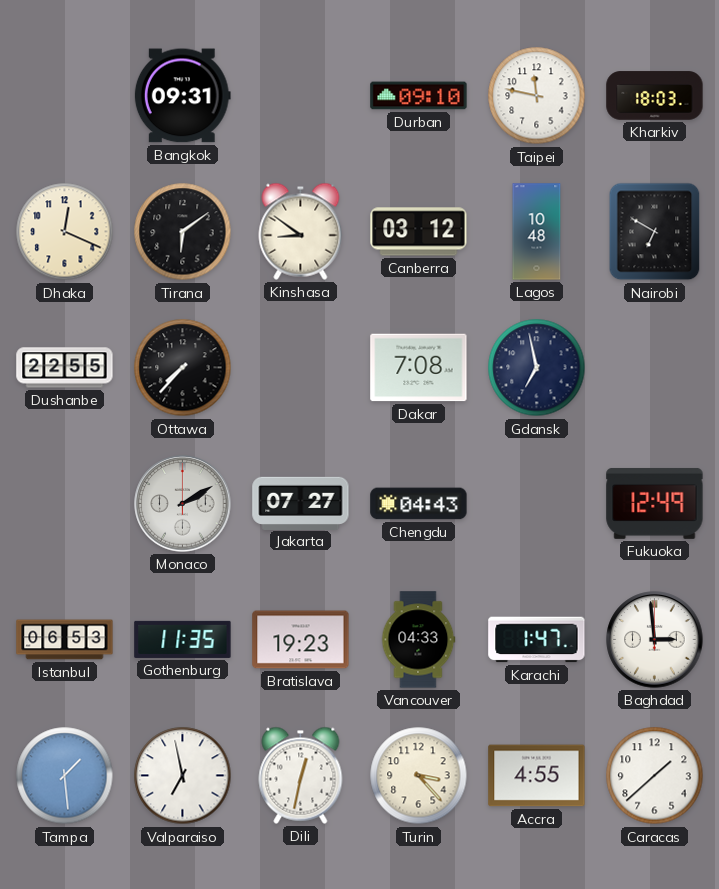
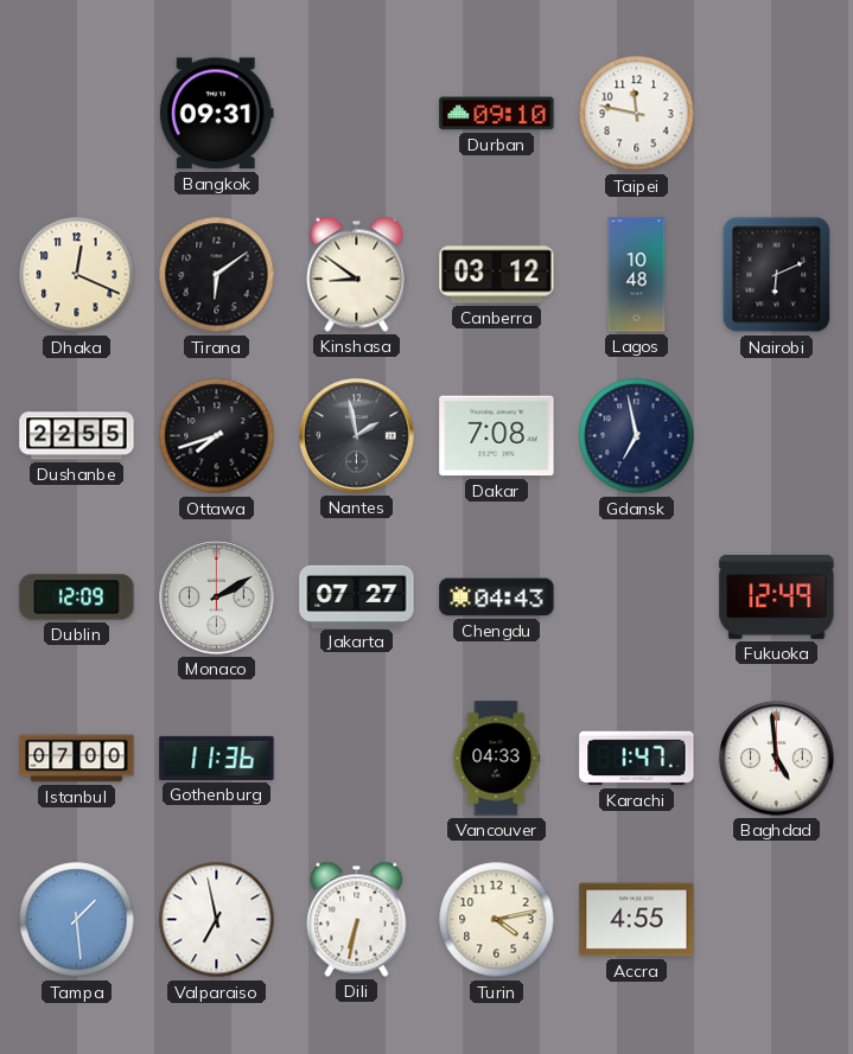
Kharkiv: 18:03 -> none
Nairobi: 6:50 -> 6:11
Ottawa: 7:37 -> 7:42
Nantes: none -> 1:58
Dublin: none -> 12:09
Istanbul: 06:53 -> 07:00
Gothenburg: 11:35 -> 11:36
Bratislava: 19:23 -> none
Baghdad: 2:59 -> 4:59
Dili: 12:32 -> 6:32
Turin: 3:23 -> 4:13
Caracas: 1:38 -> none
